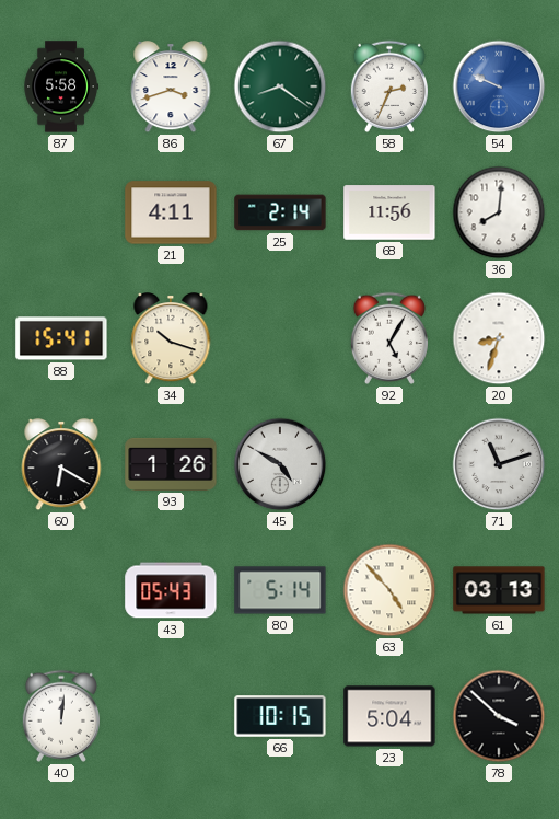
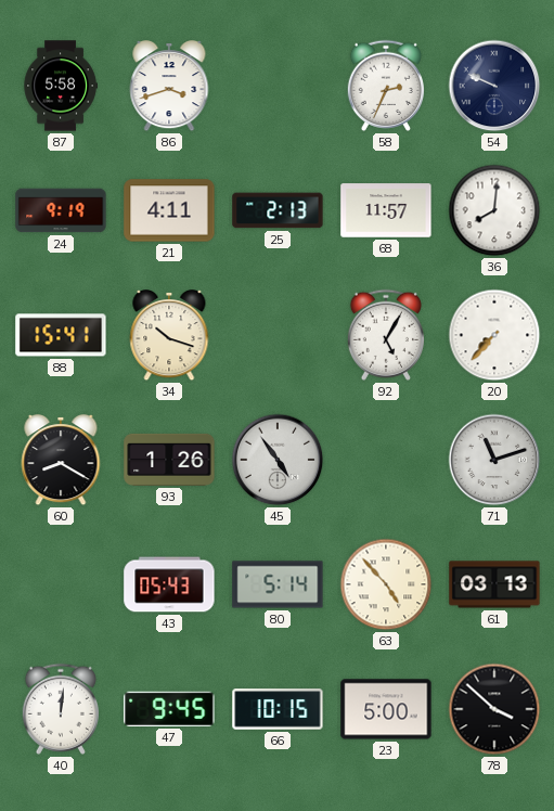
67: 8:21 -> none
54 dial: blue -> navy
24: none -> 9:19
25: 2:14 -> 2:13
68: 11:56 -> 11:57
20: 8:33 -> 7:37
60: 6:20 -> 8:20
45: 4:50 -> 4:54
47: none -> 9:45
23: 5:04 -> 5:00
